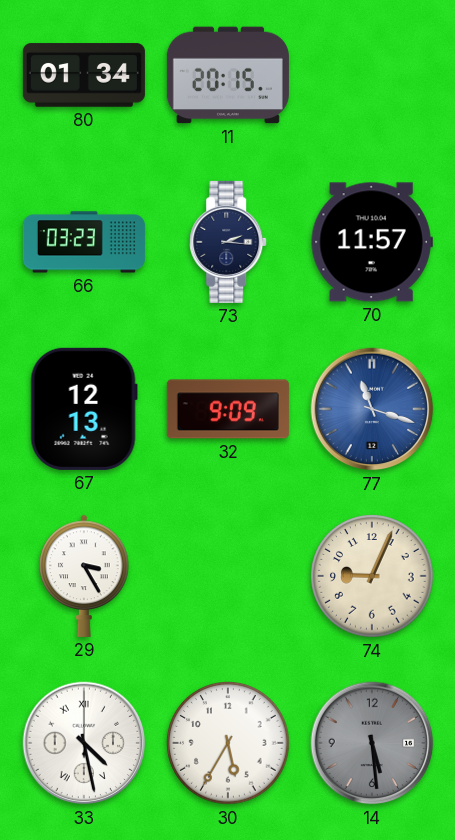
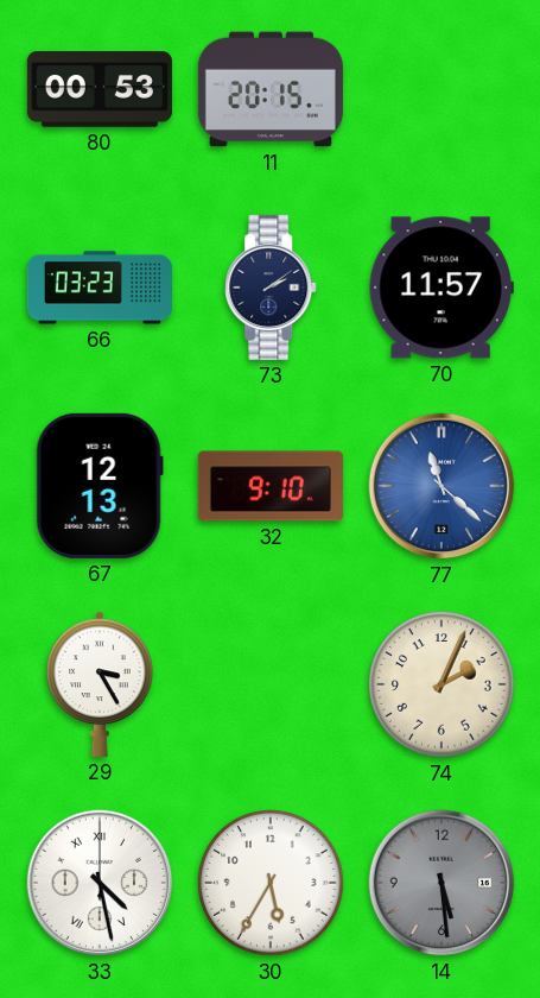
80: 01:34 -> 00:53
73: 2:16 -> 2:09
32: 9:09 -> 9:10
77: 11:18 -> 11:22
74: 9:04 -> 2:04
